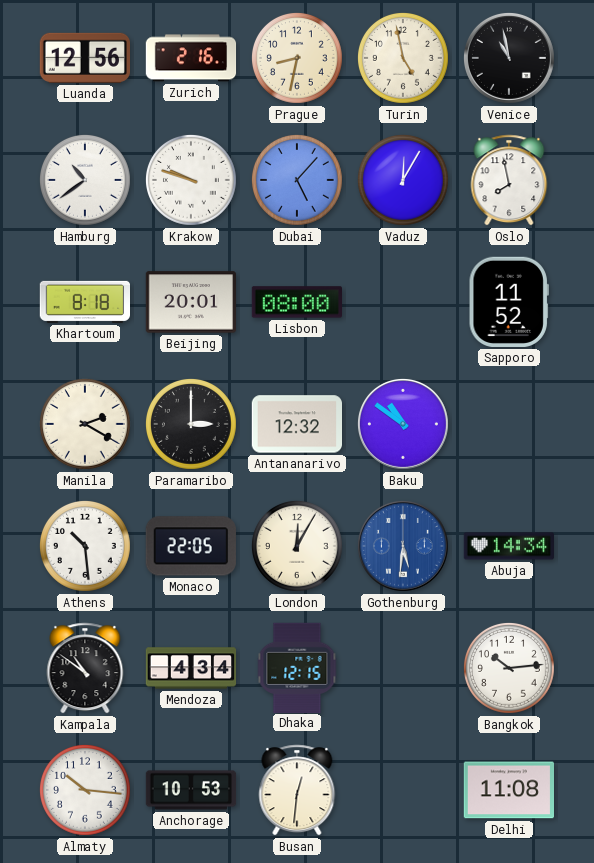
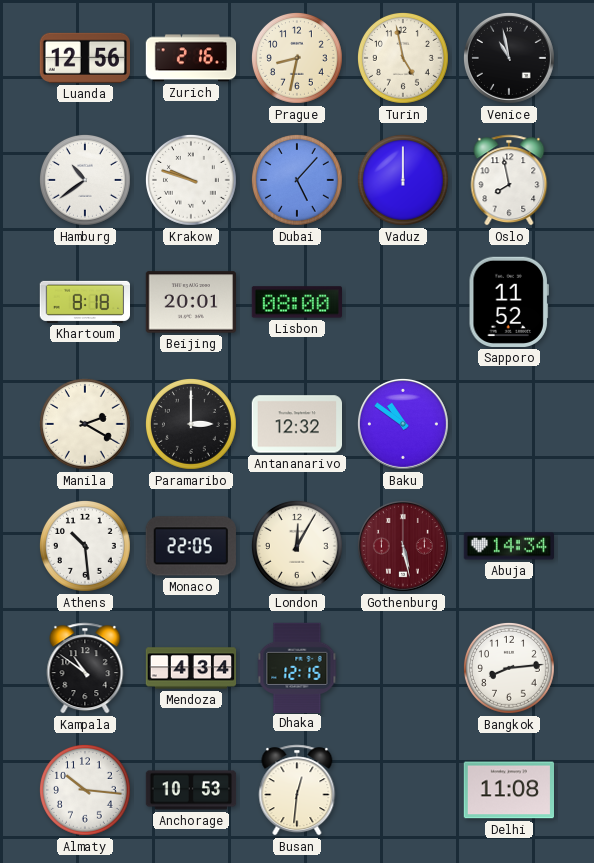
Vaduz: 12:05 -> 12:00
Gothenburg: 5:31 -> 5:28
Gothenburg dial: blue -> burgundy
Bangkok: 10:14 -> 8:14
